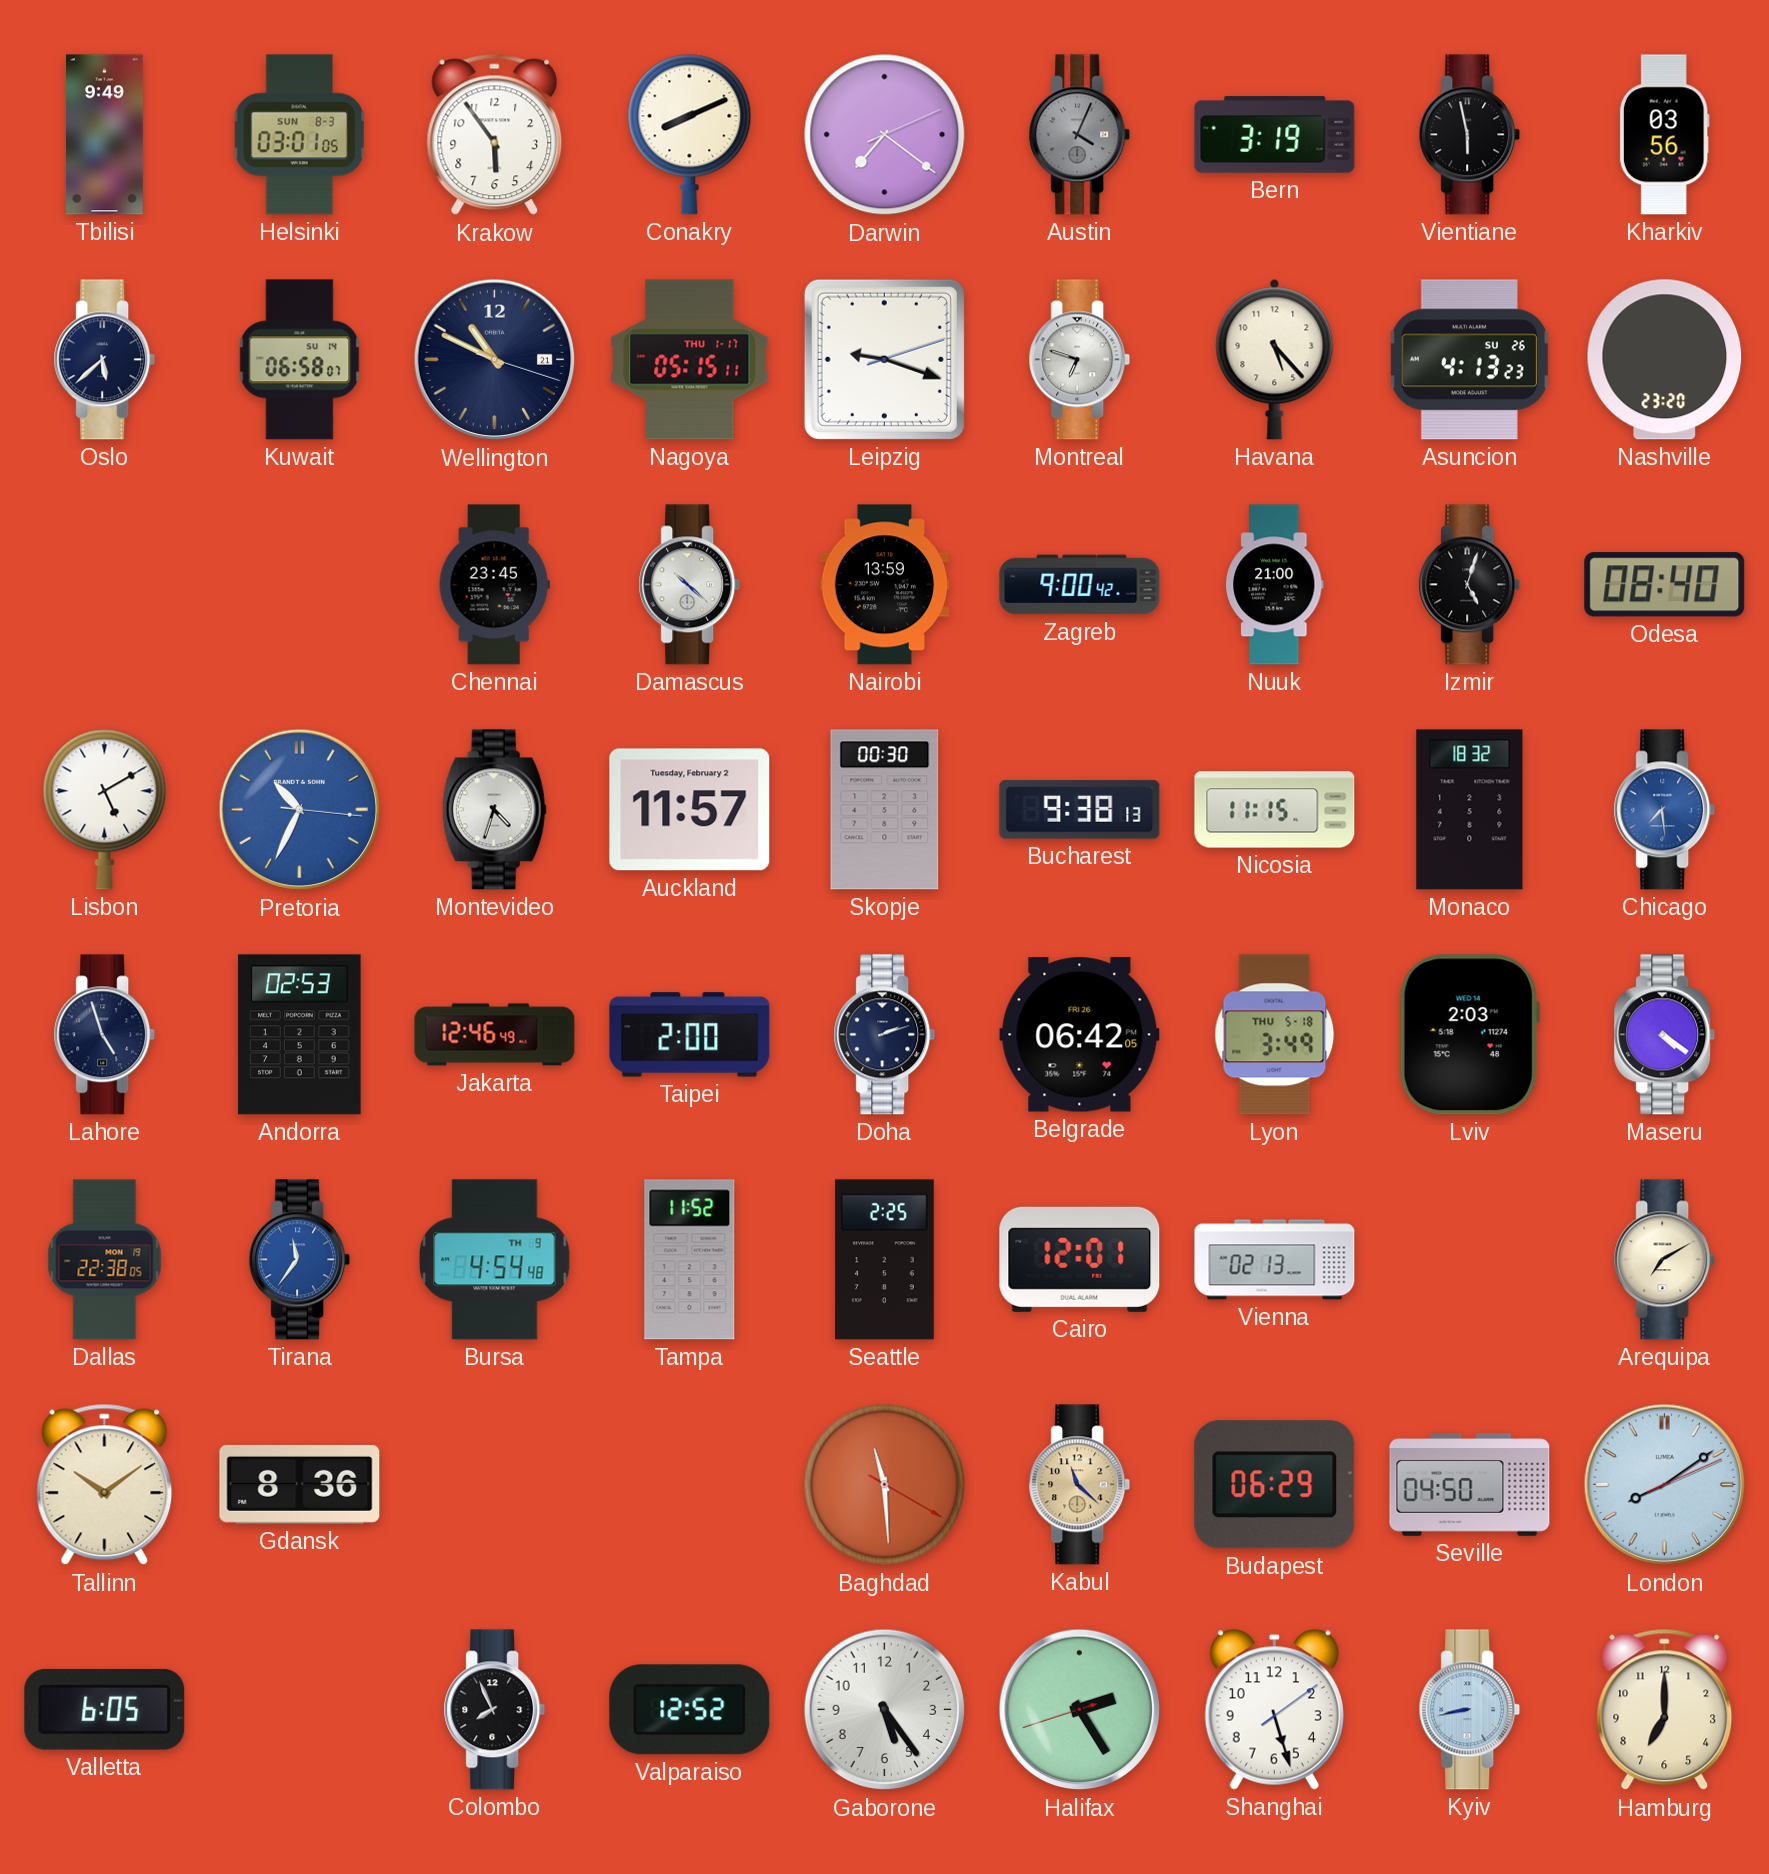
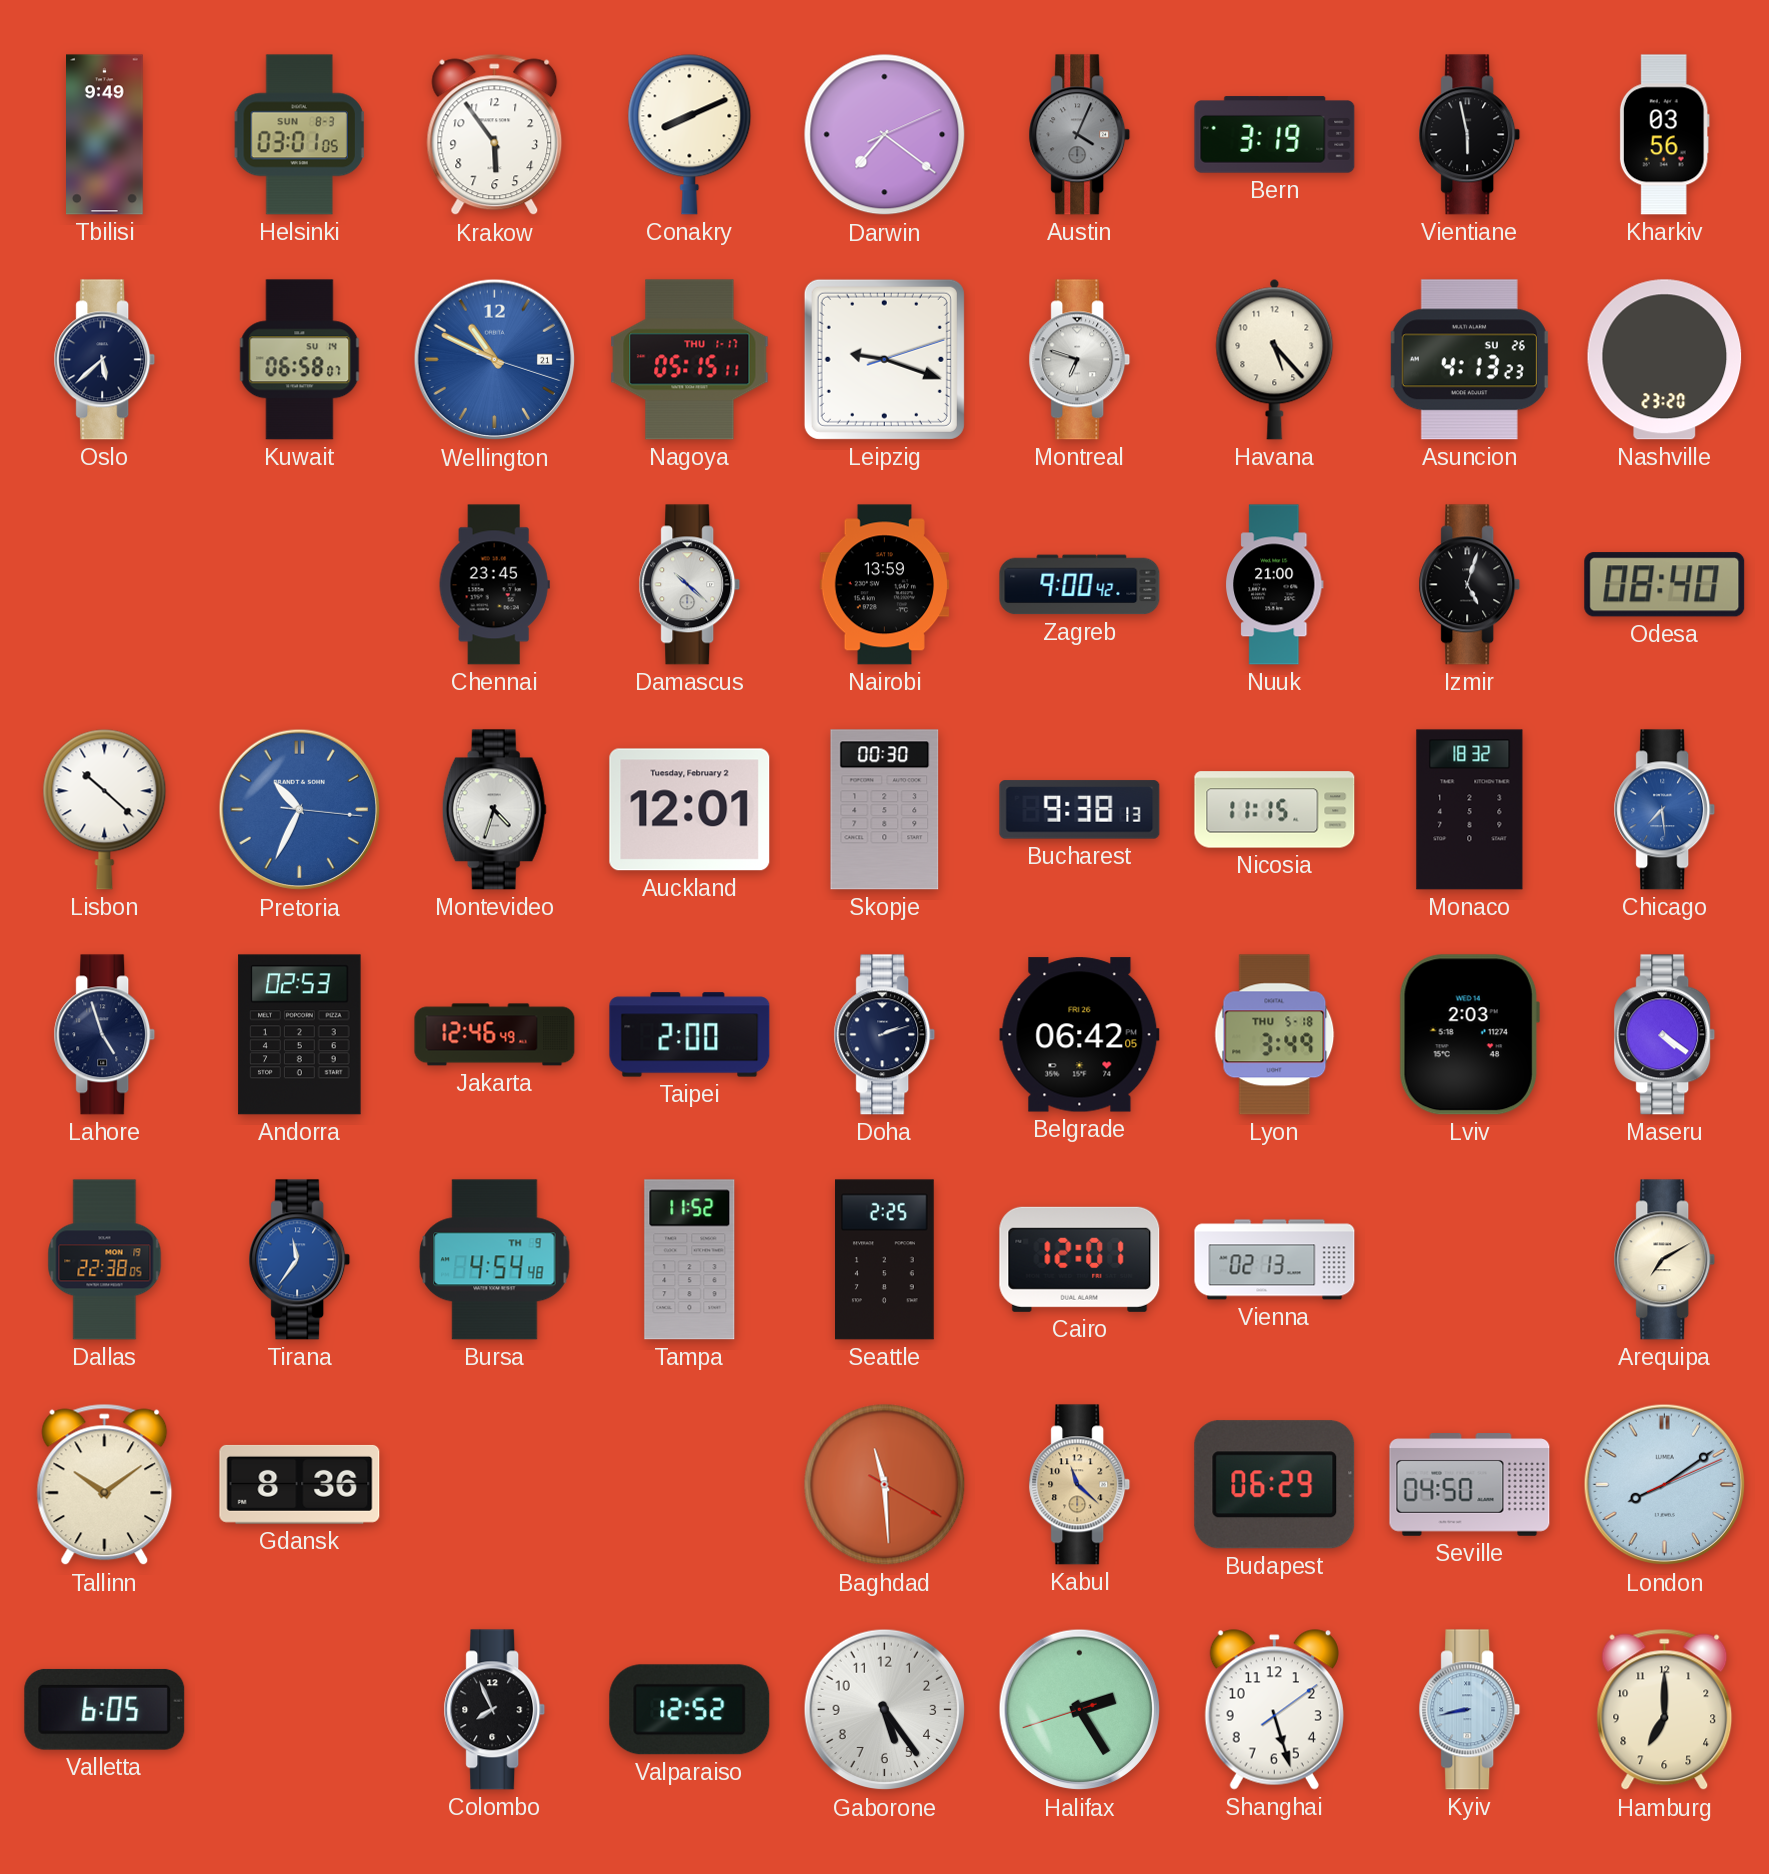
Wellington dial: navy -> blue
Lisbon: 5:10 -> 10:22
Auckland: 11:57 -> 12:01
